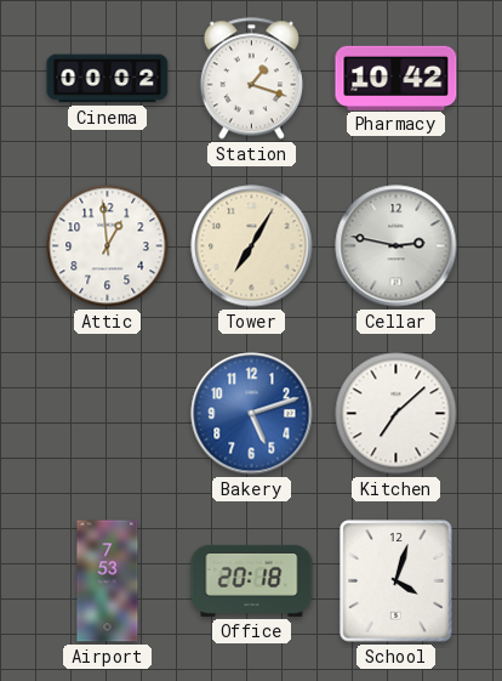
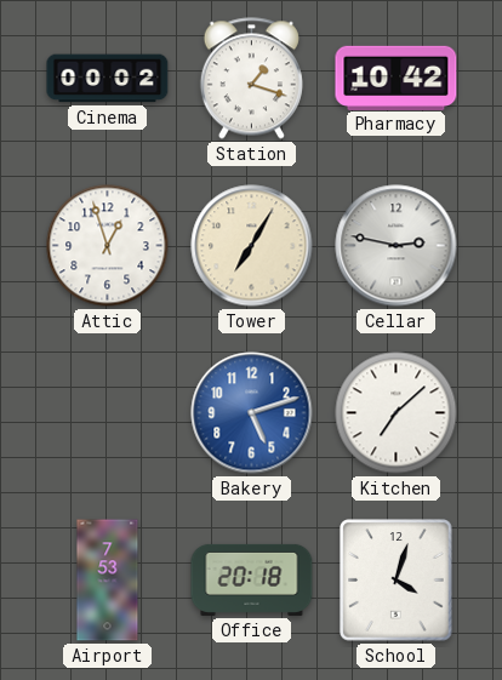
Attic: 12:59 -> 12:57
